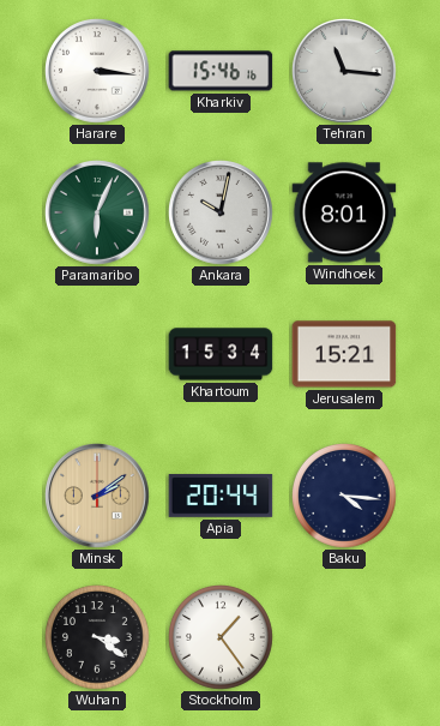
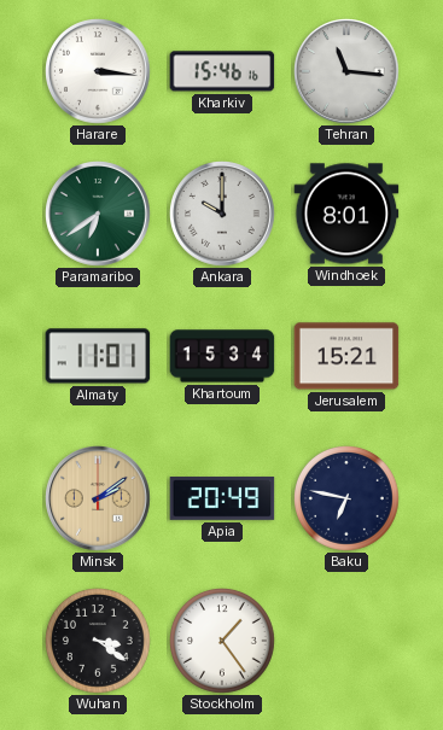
Paramaribo: 6:04 -> 6:39
Ankara: 10:02 -> 10:00
Almaty: none -> 11:01
Apia: 20:44 -> 20:49
Baku: 4:16 -> 6:47
